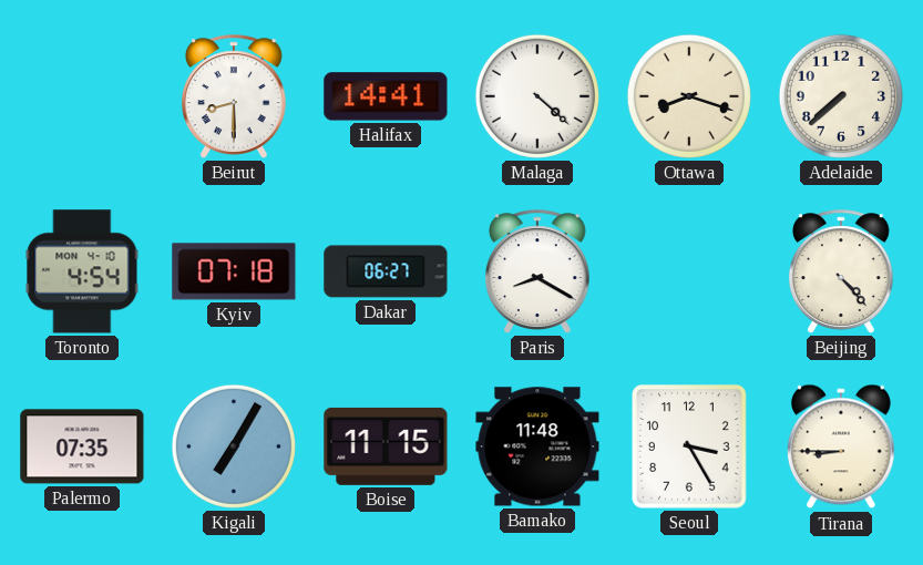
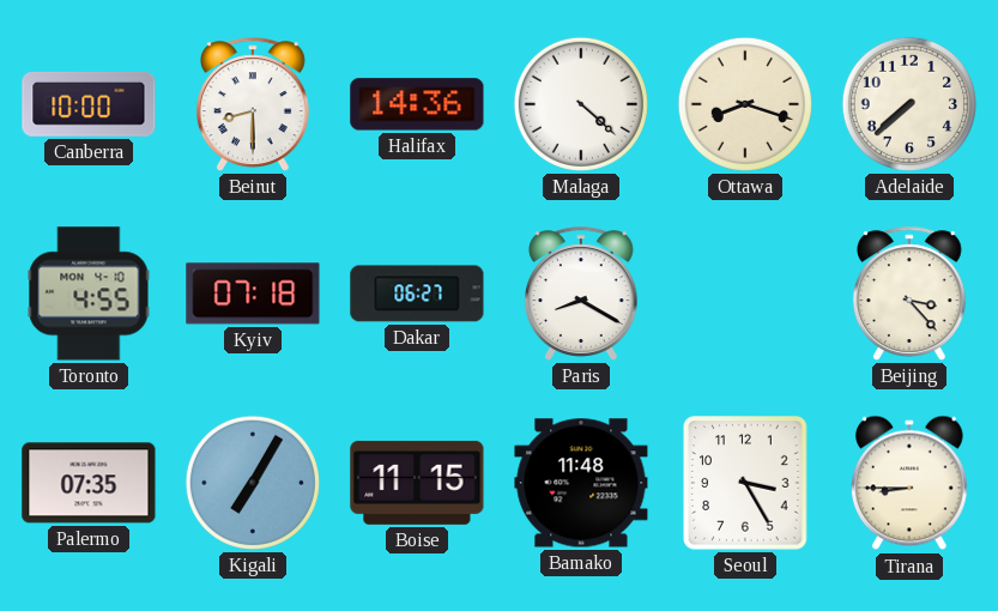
Canberra: none -> 10:00
Halifax: 14:41 -> 14:36
Toronto: 4:54 -> 4:55
Beijing: 4:23 -> 3:23
